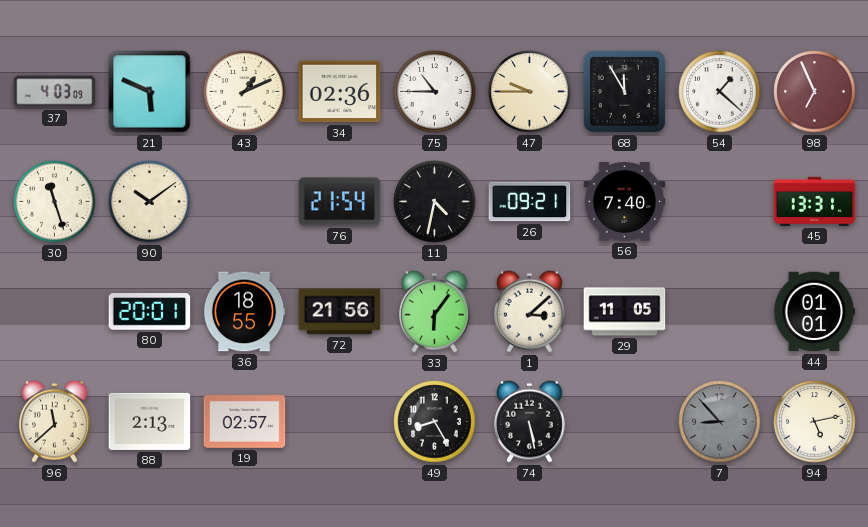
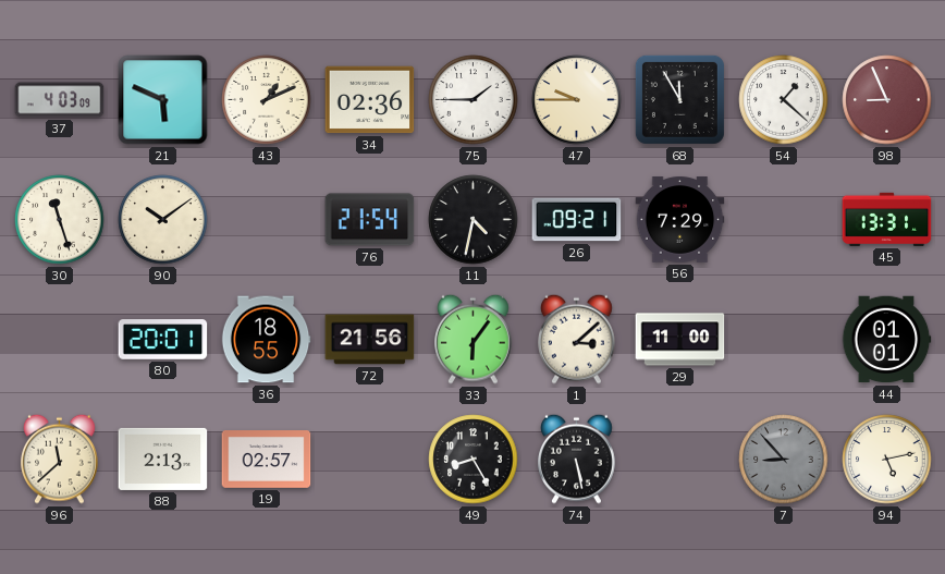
75: 10:45 -> 1:45
98: 6:56 -> 8:56
56: 7:40 -> 7:29
29: 11:05 -> 11:00
